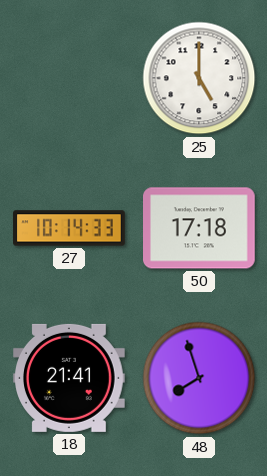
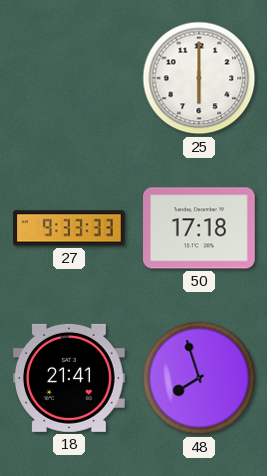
25: 5:00 -> 6:00
27: 10:14 -> 9:33
